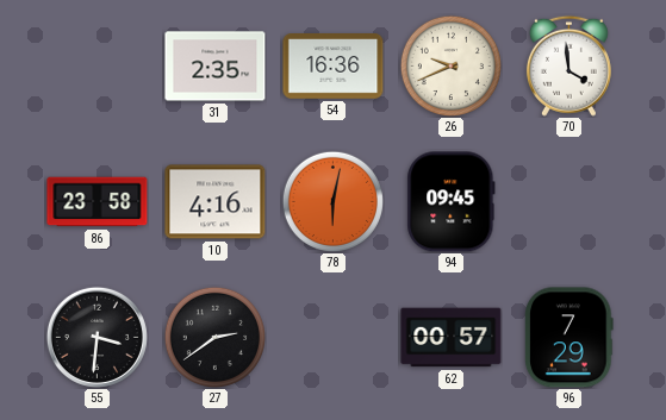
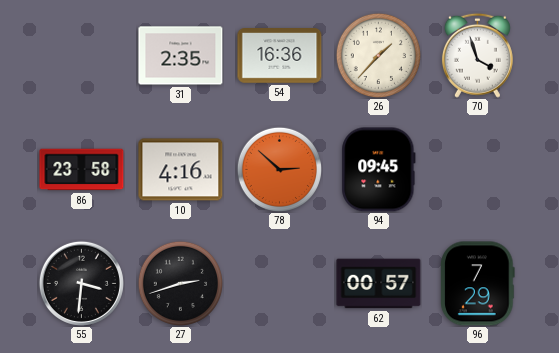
26: 9:41 -> 1:37
70: 3:59 -> 3:57
78: 6:02 -> 2:52
27: 2:39 -> 2:42
